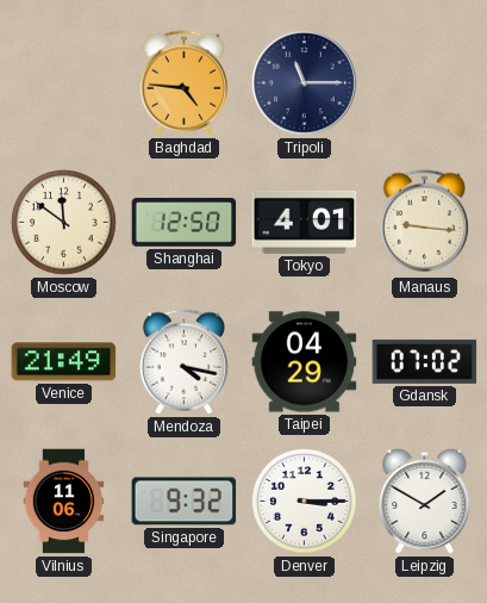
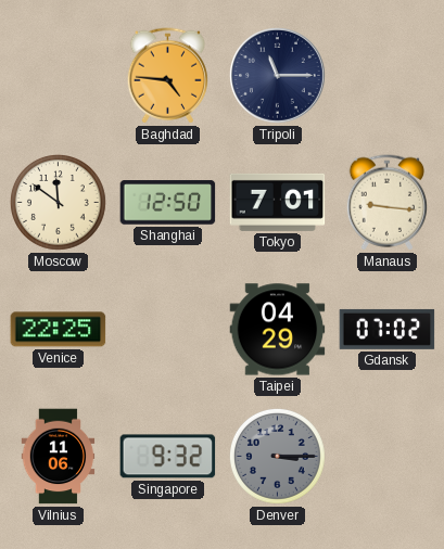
Tokyo: 4:01 -> 7:01
Venice: 21:49 -> 22:25
Mendoza: 4:17 -> none
Denver dial: white -> grey
Leipzig: 1:50 -> none
